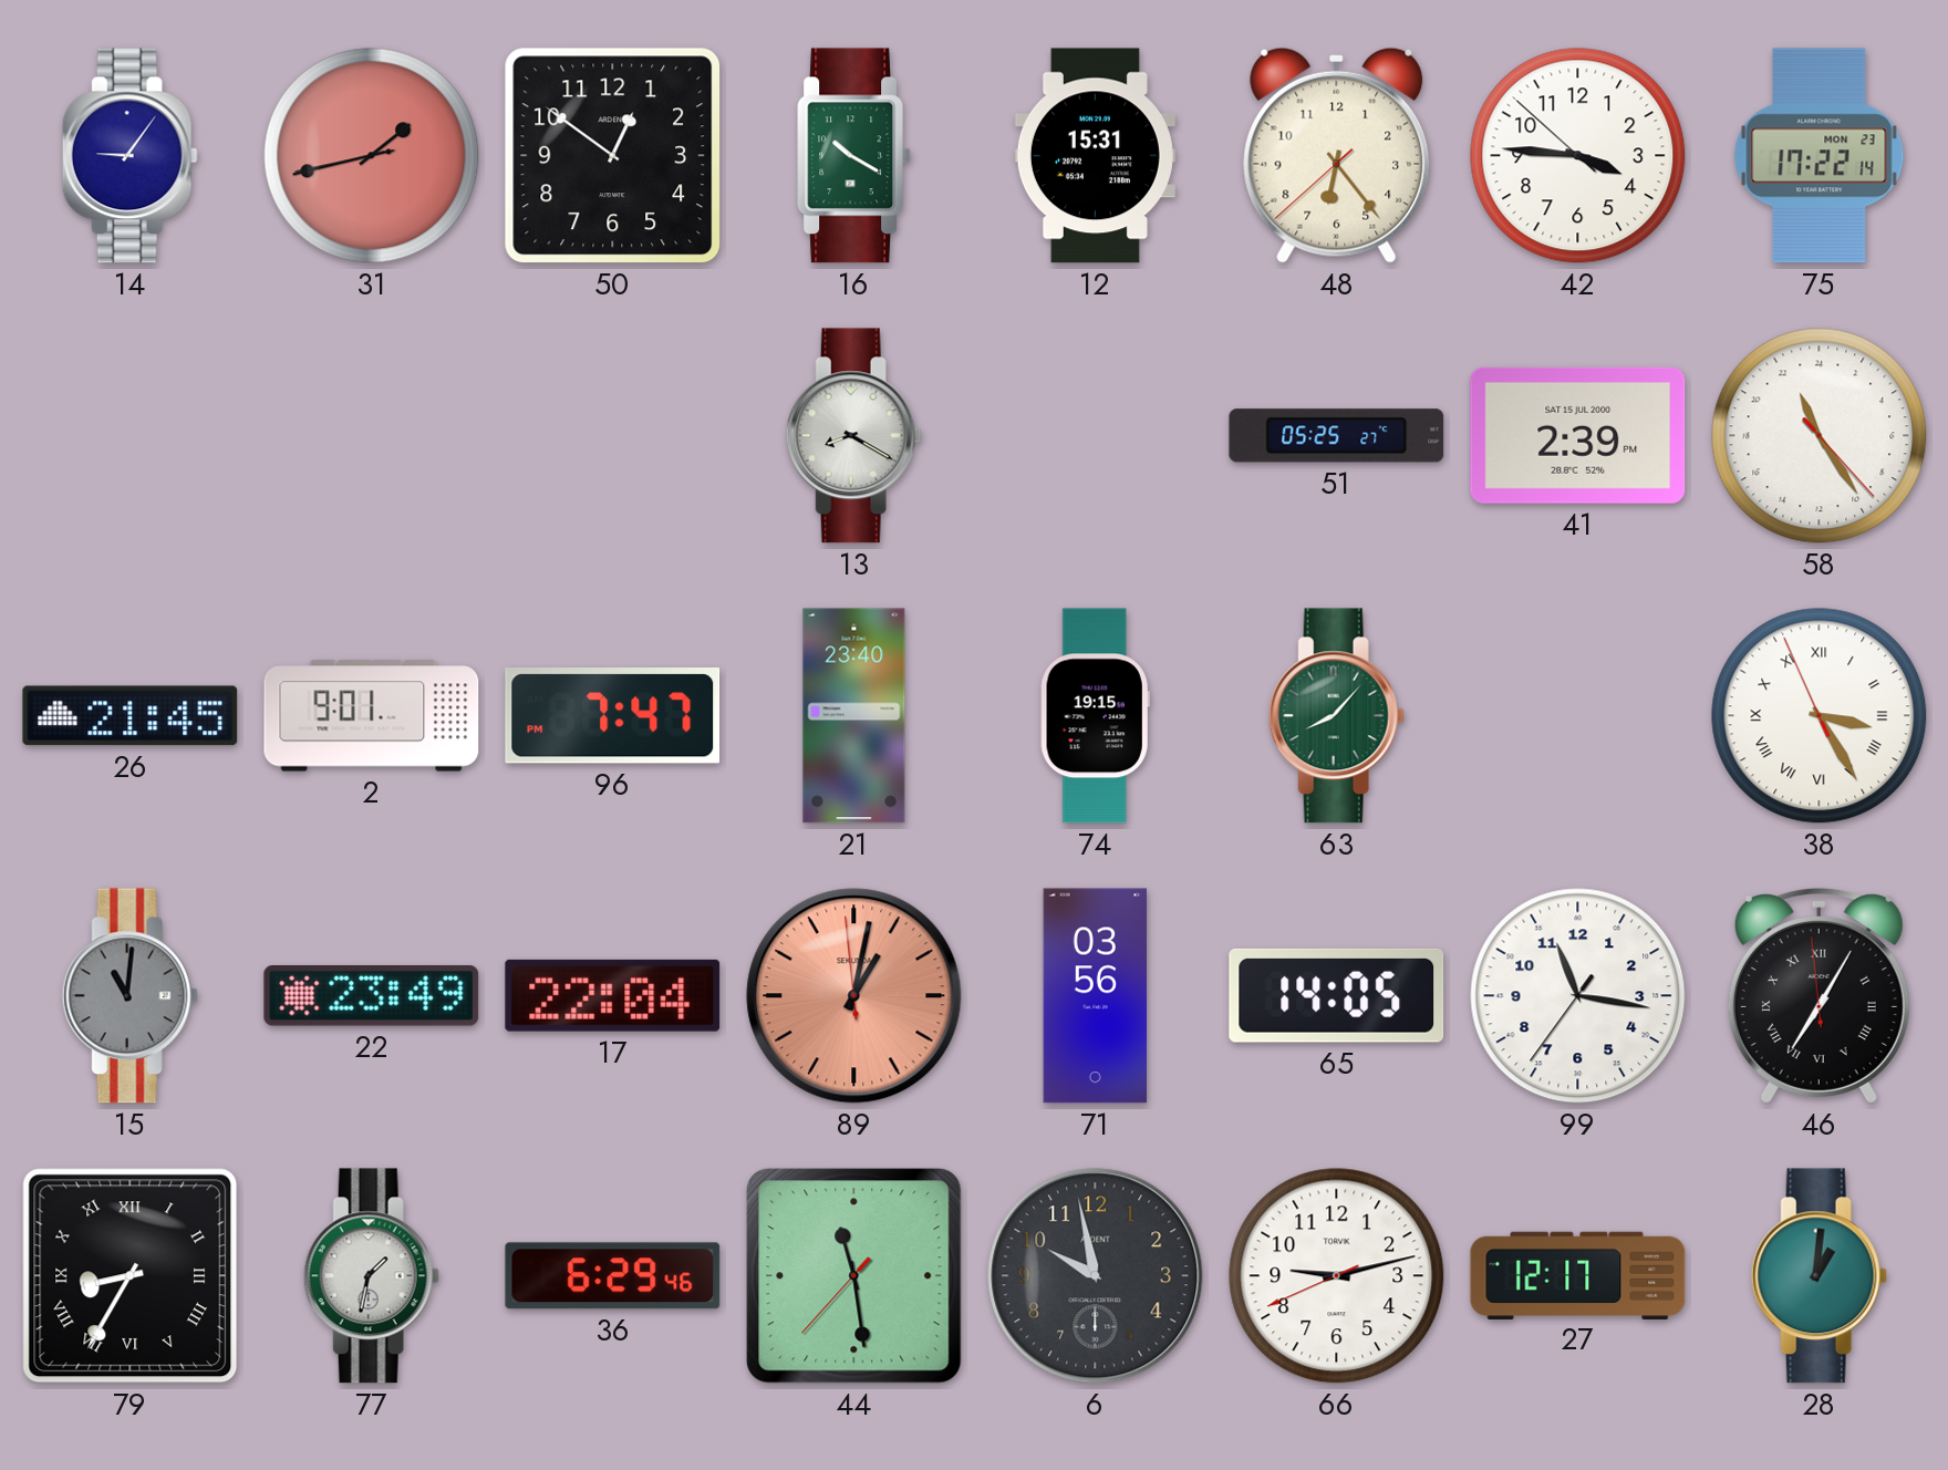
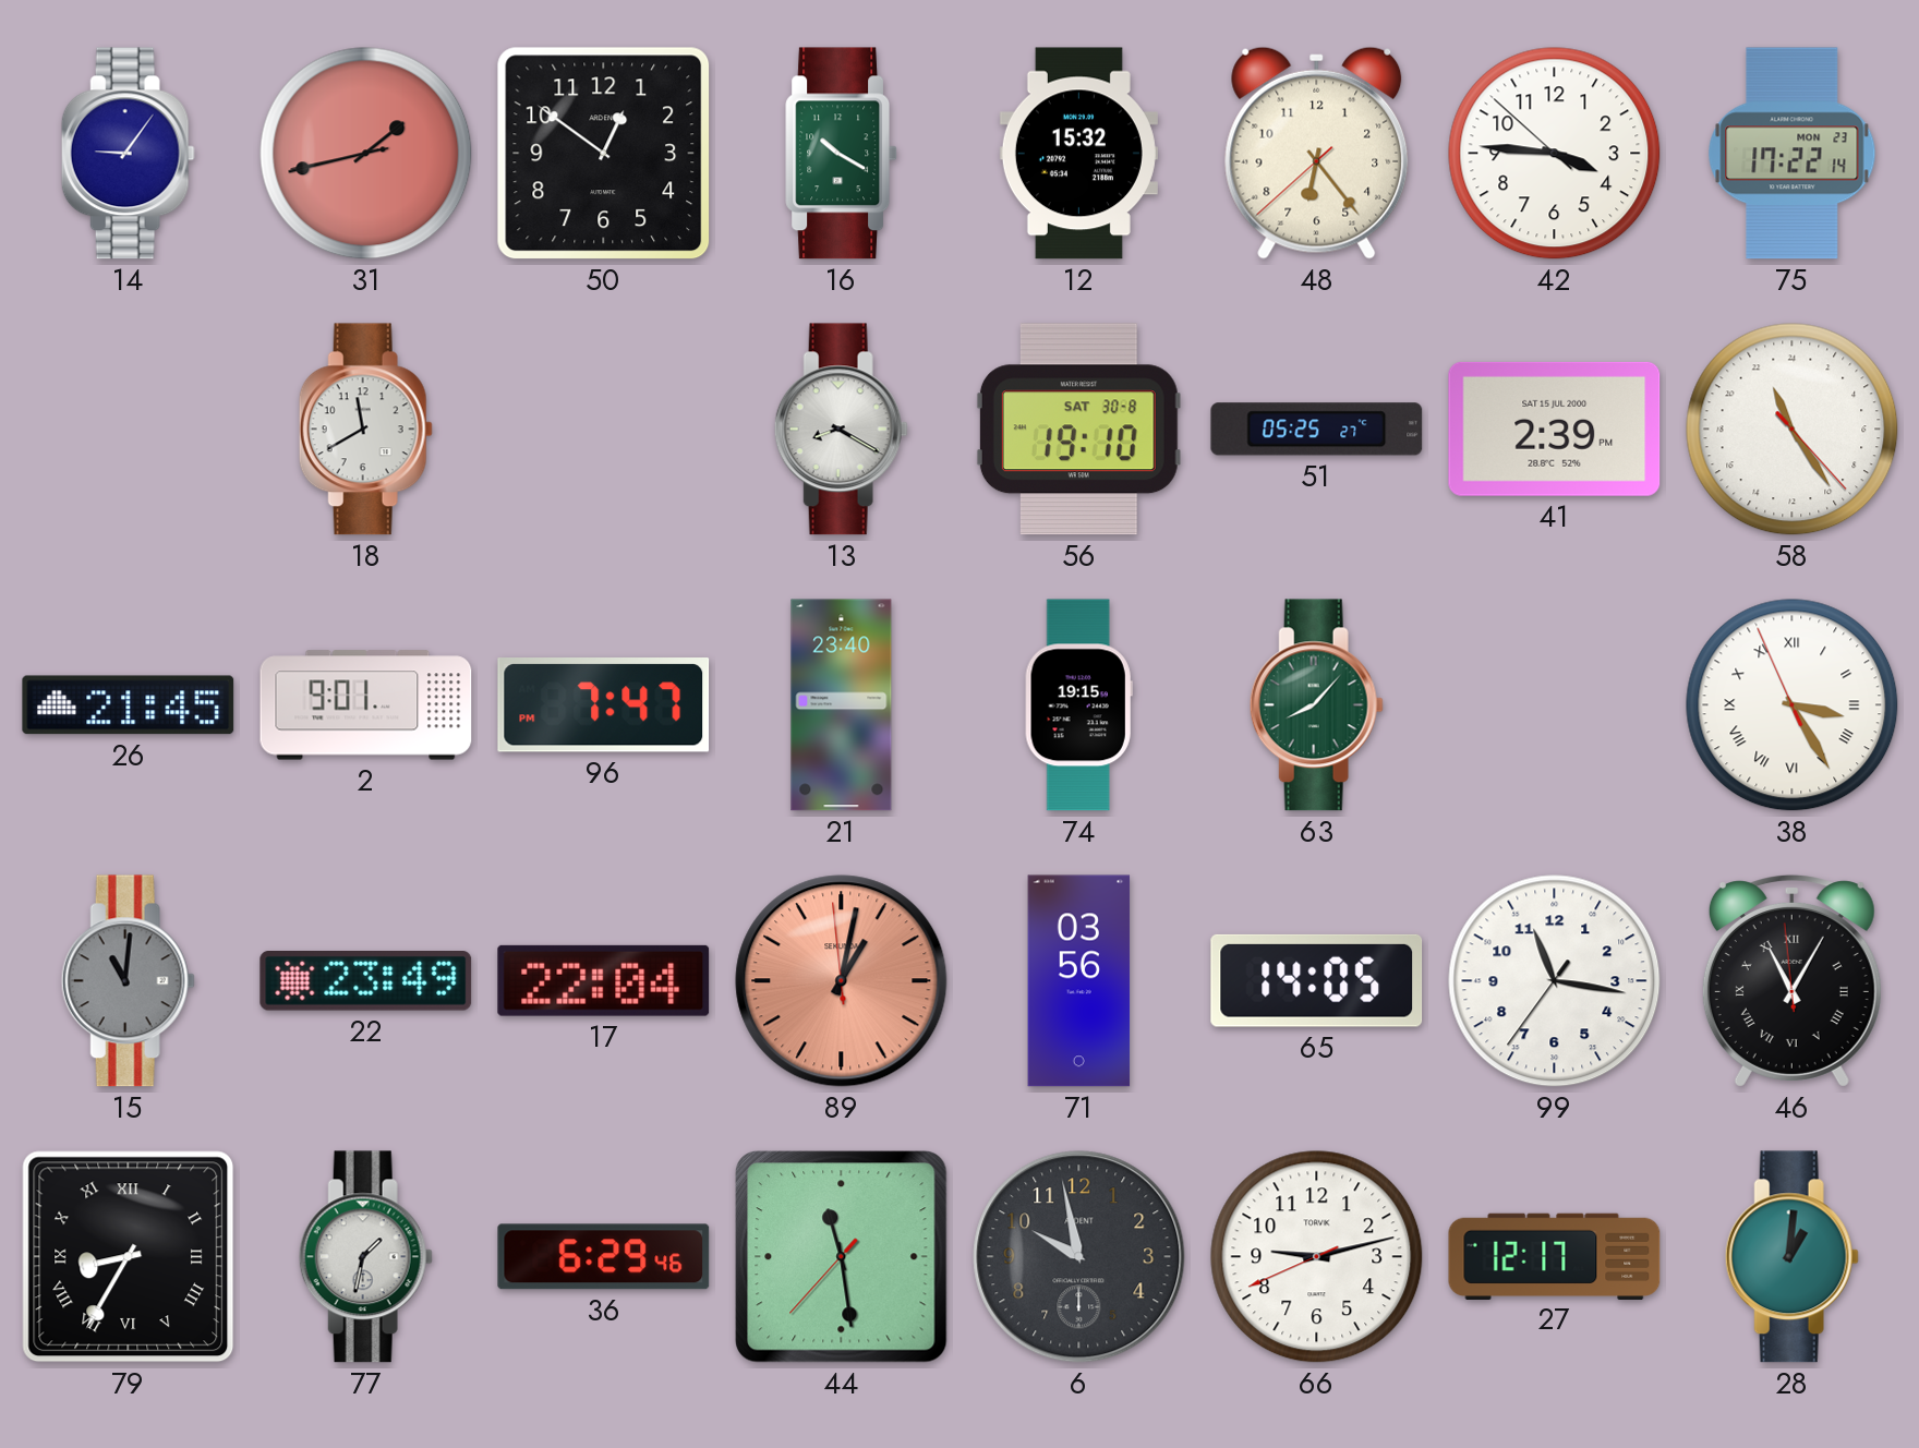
12: 15:31 -> 15:32
18: none -> 11:40
56: none -> 19:10
46: 7:04 -> 11:04
